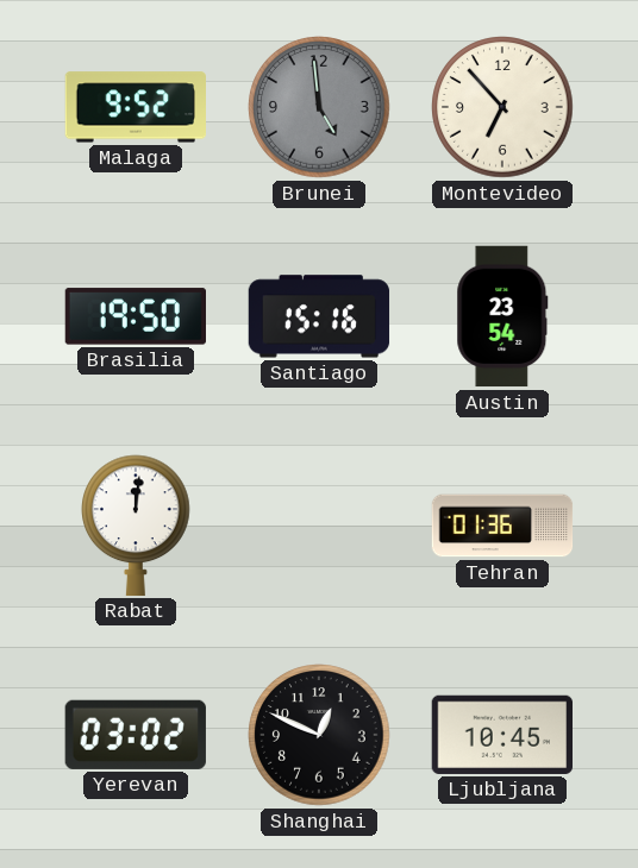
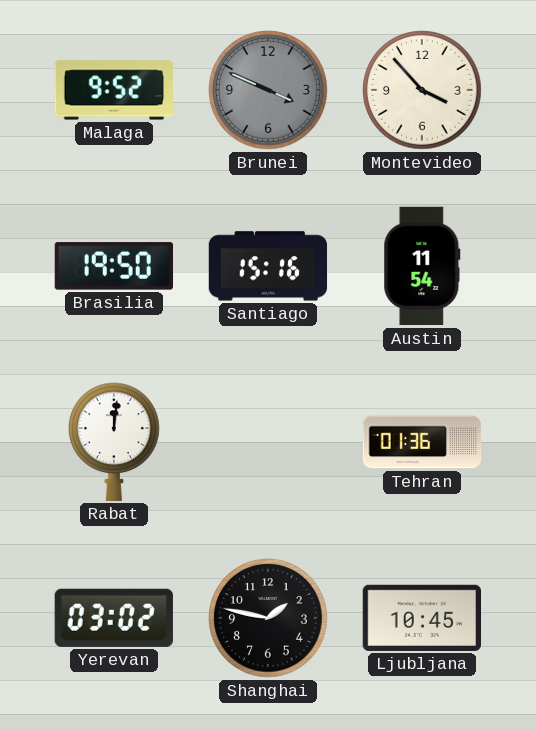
Brunei: 4:59 -> 3:49
Montevideo: 6:53 -> 3:53
Austin: 23:54 -> 11:54
Shanghai: 12:49 -> 1:47
